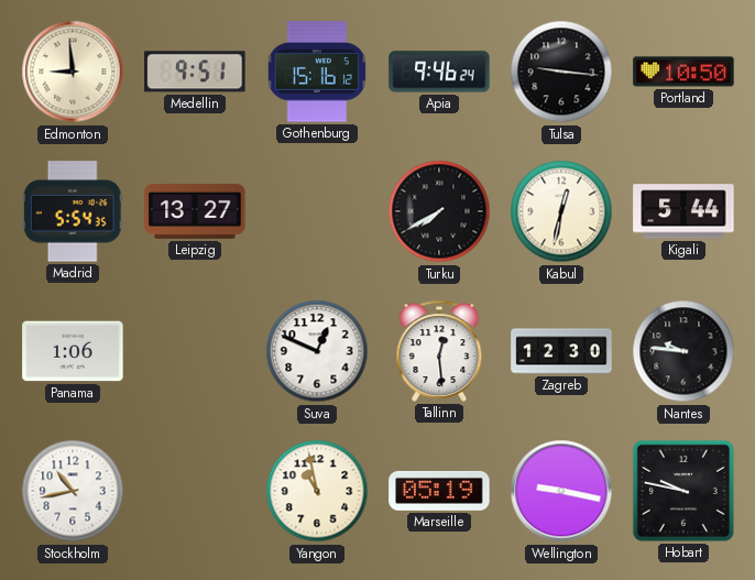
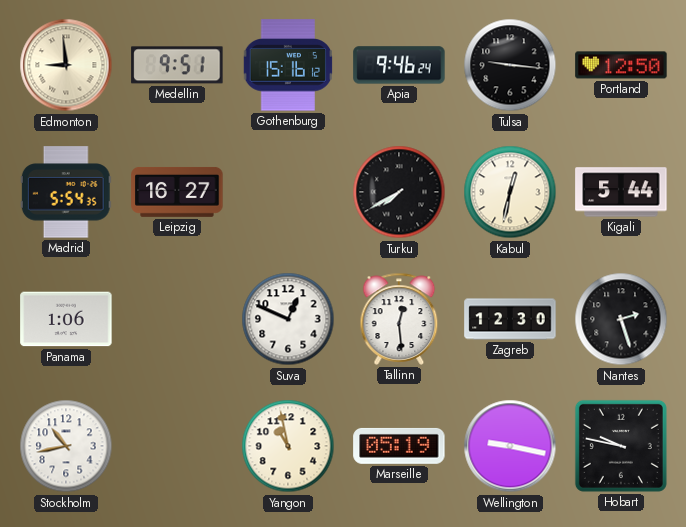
Portland: 10:50 -> 12:50
Leipzig: 13:27 -> 16:27
Nantes: 9:46 -> 2:27
